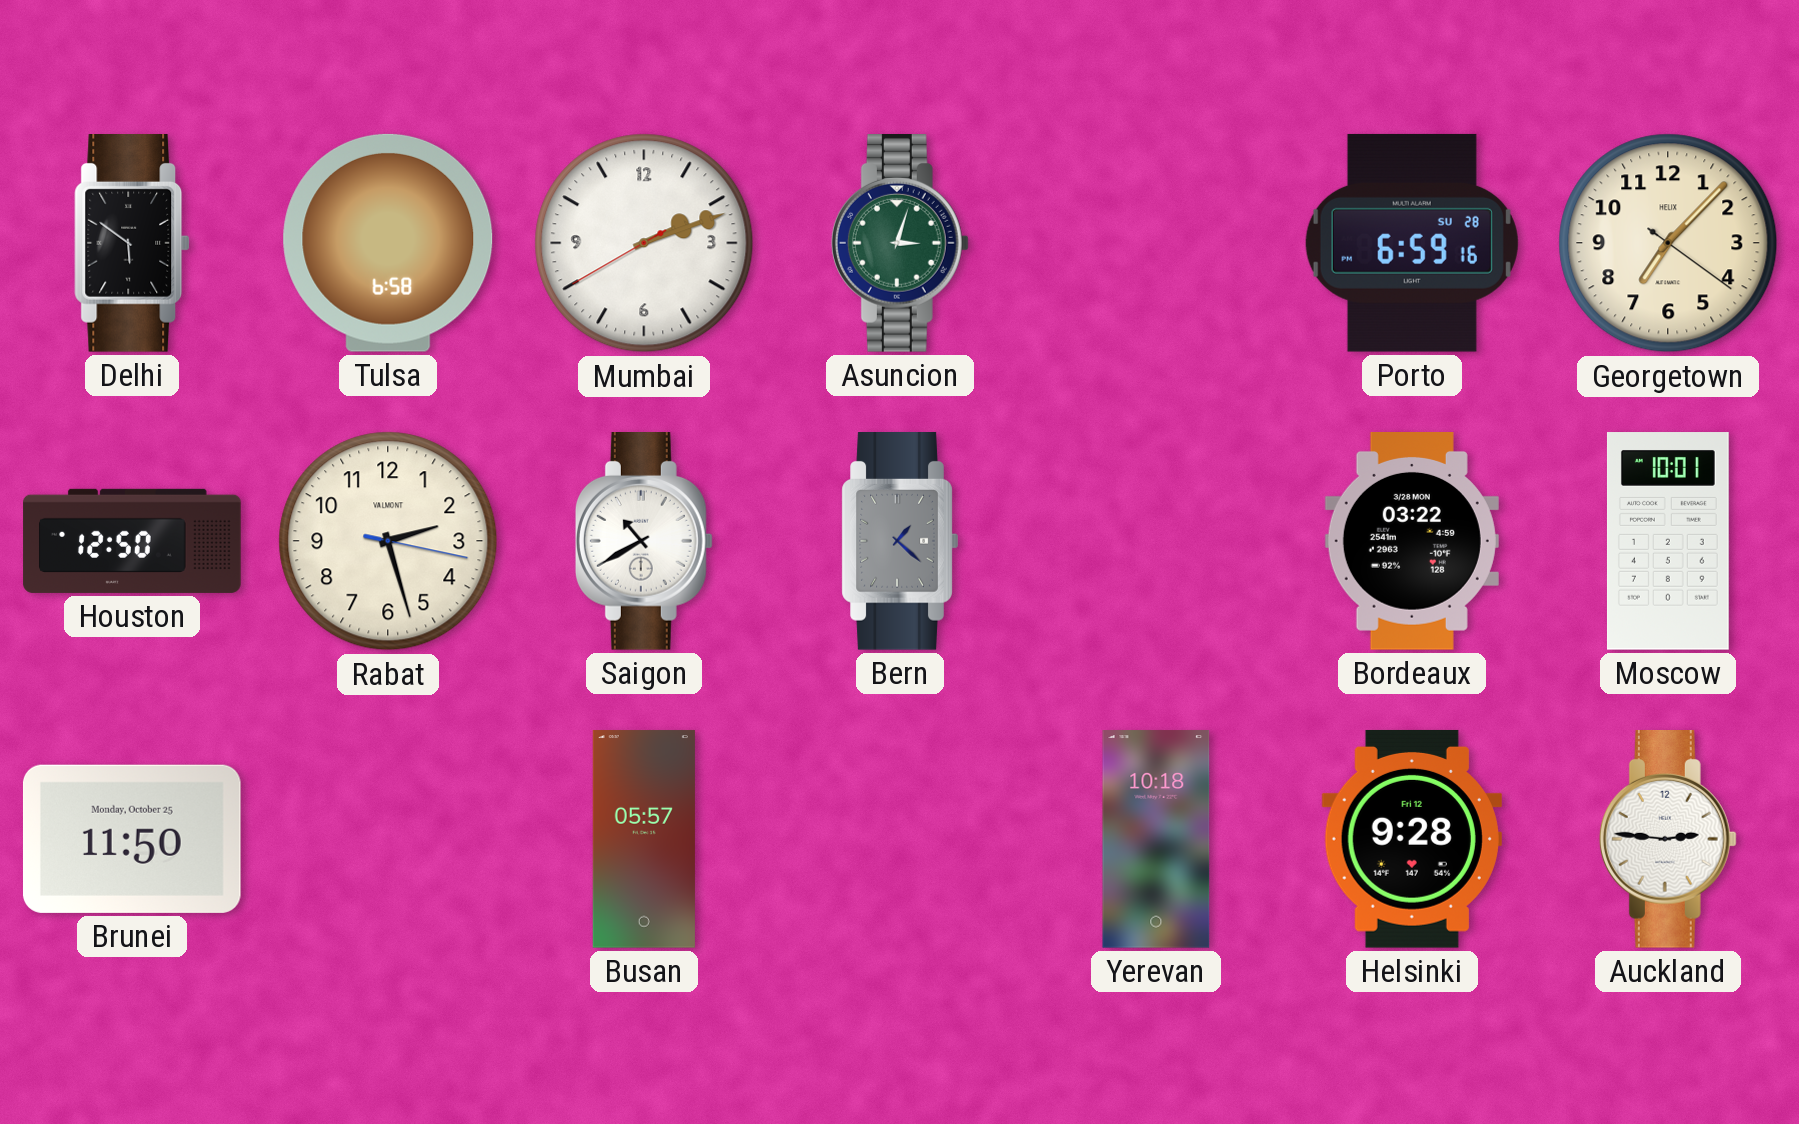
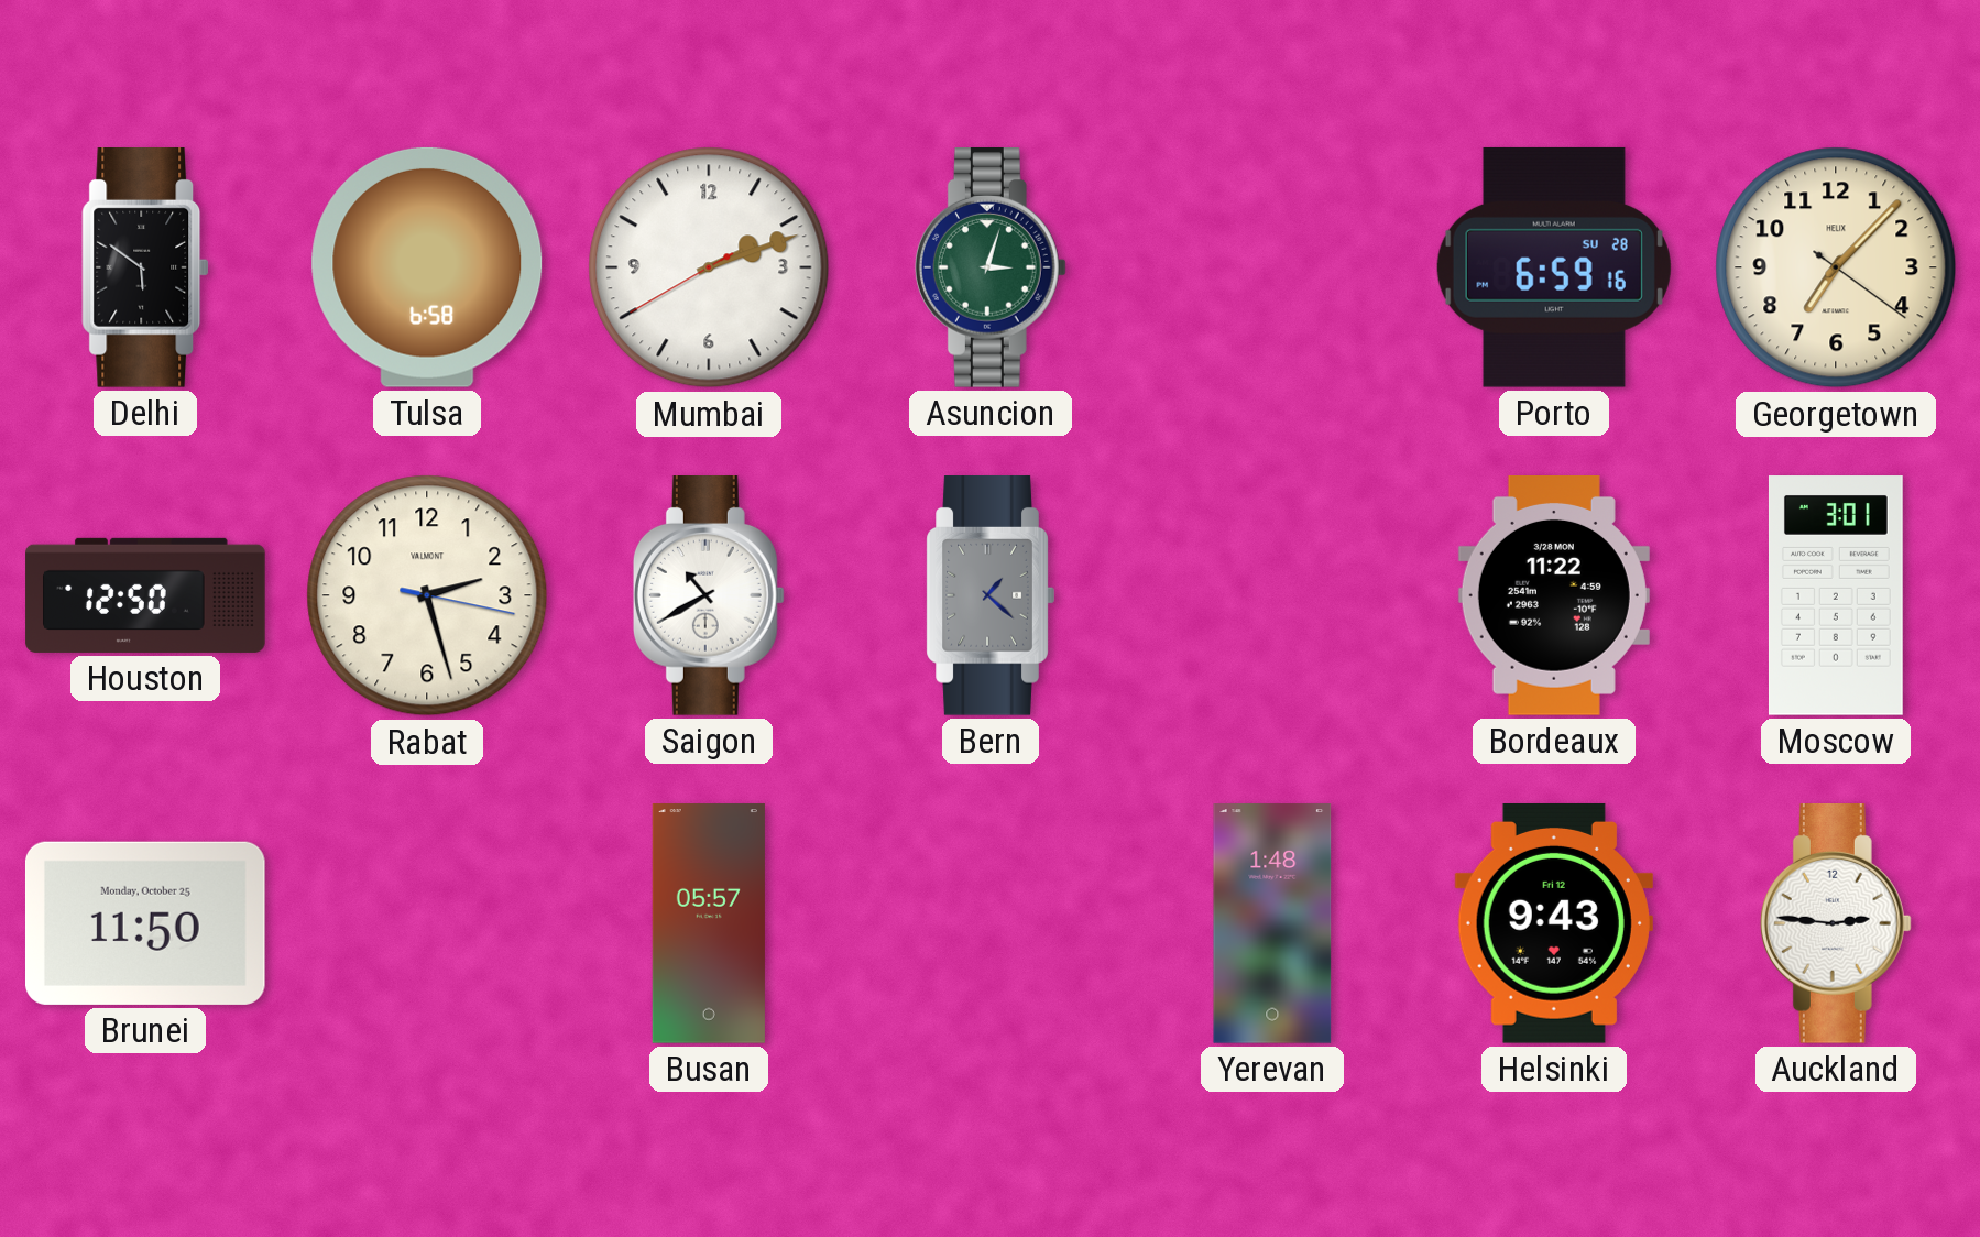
Bordeaux: 03:22 -> 11:22
Moscow: 10:01 -> 3:01
Yerevan: 10:18 -> 1:48
Helsinki: 9:28 -> 9:43
